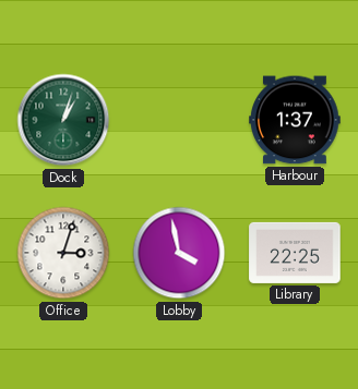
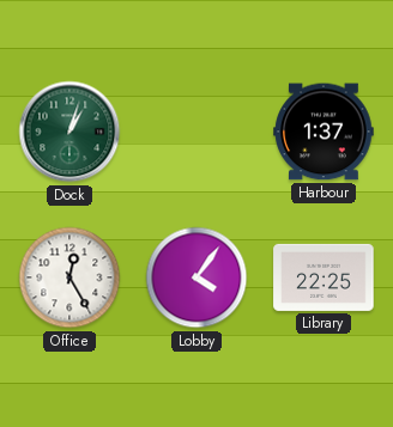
Office: 3:03 -> 12:25
Lobby: 3:58 -> 4:06
